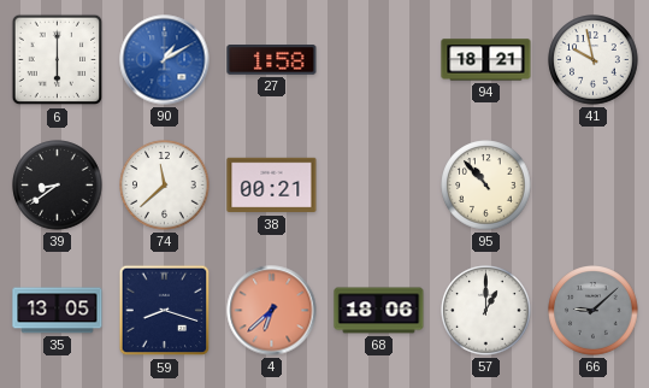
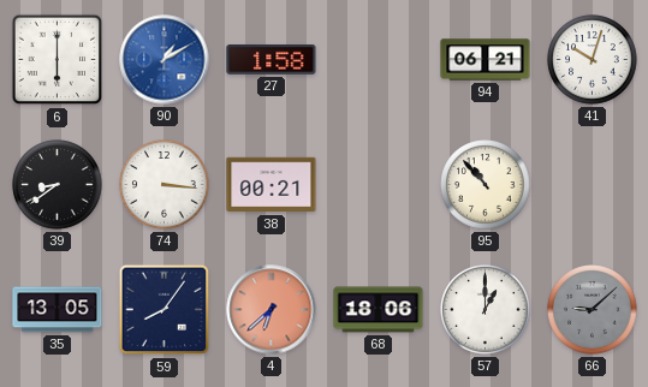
94: 18:21 -> 06:21
41: 9:58 -> 10:03
74: 11:38 -> 3:16
59: 8:18 -> 8:06
